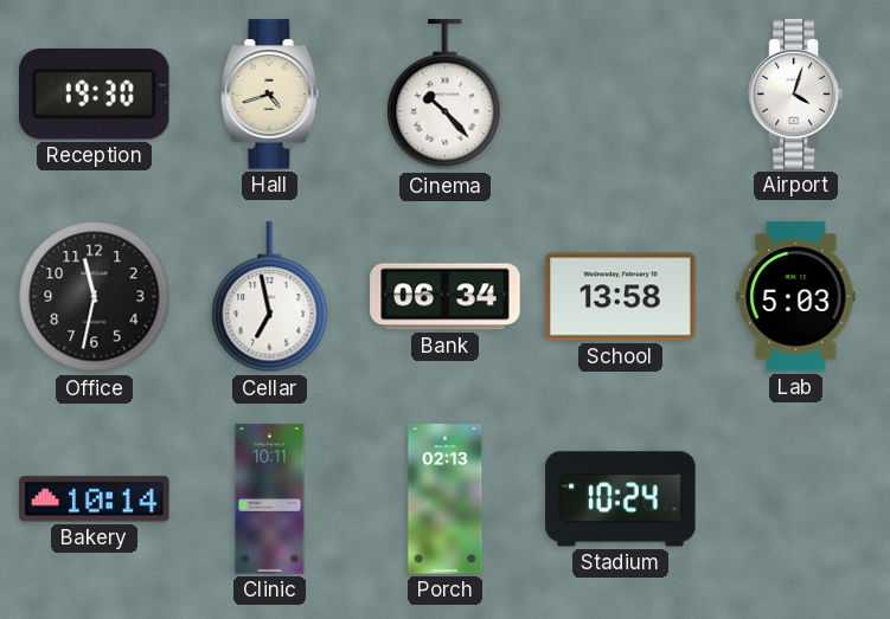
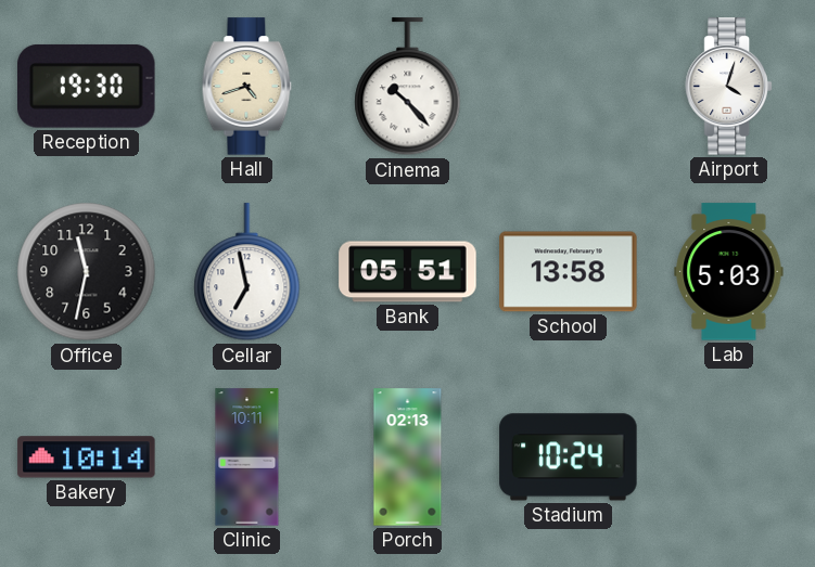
Bank: 06:34 -> 05:51
